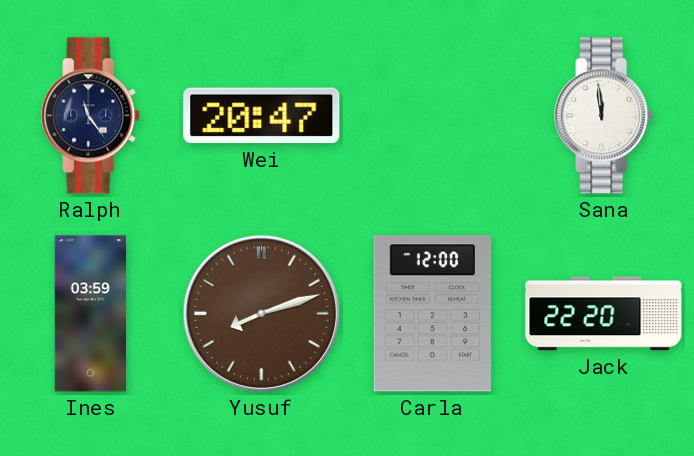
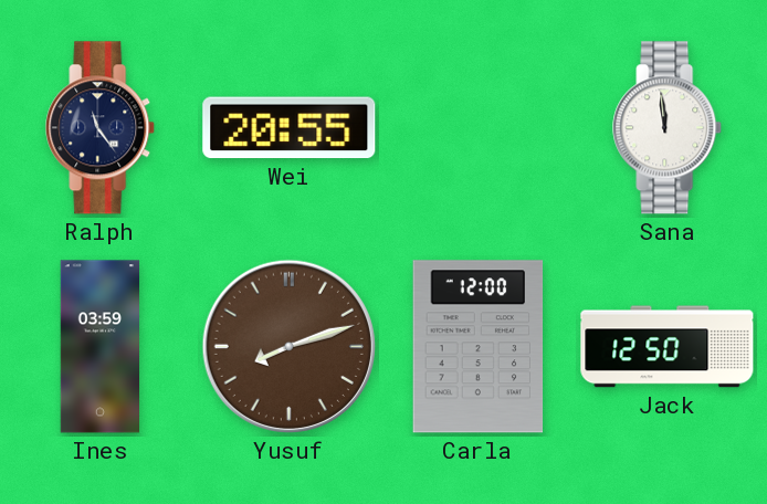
Wei: 20:47 -> 20:55
Jack: 22:20 -> 12:50
